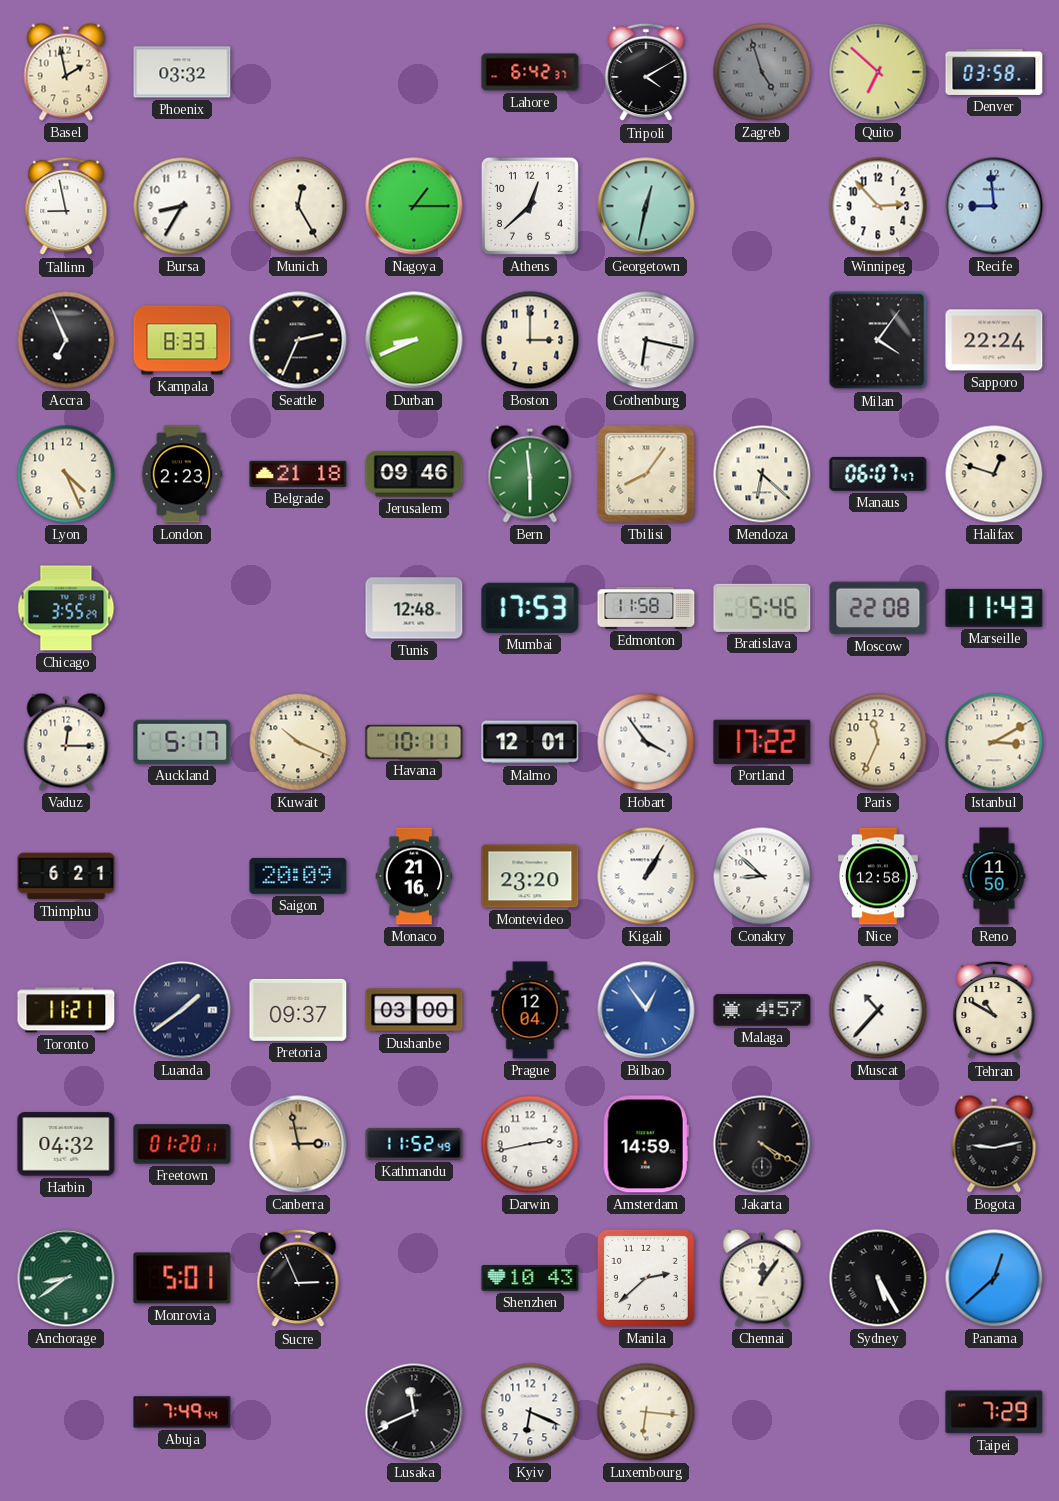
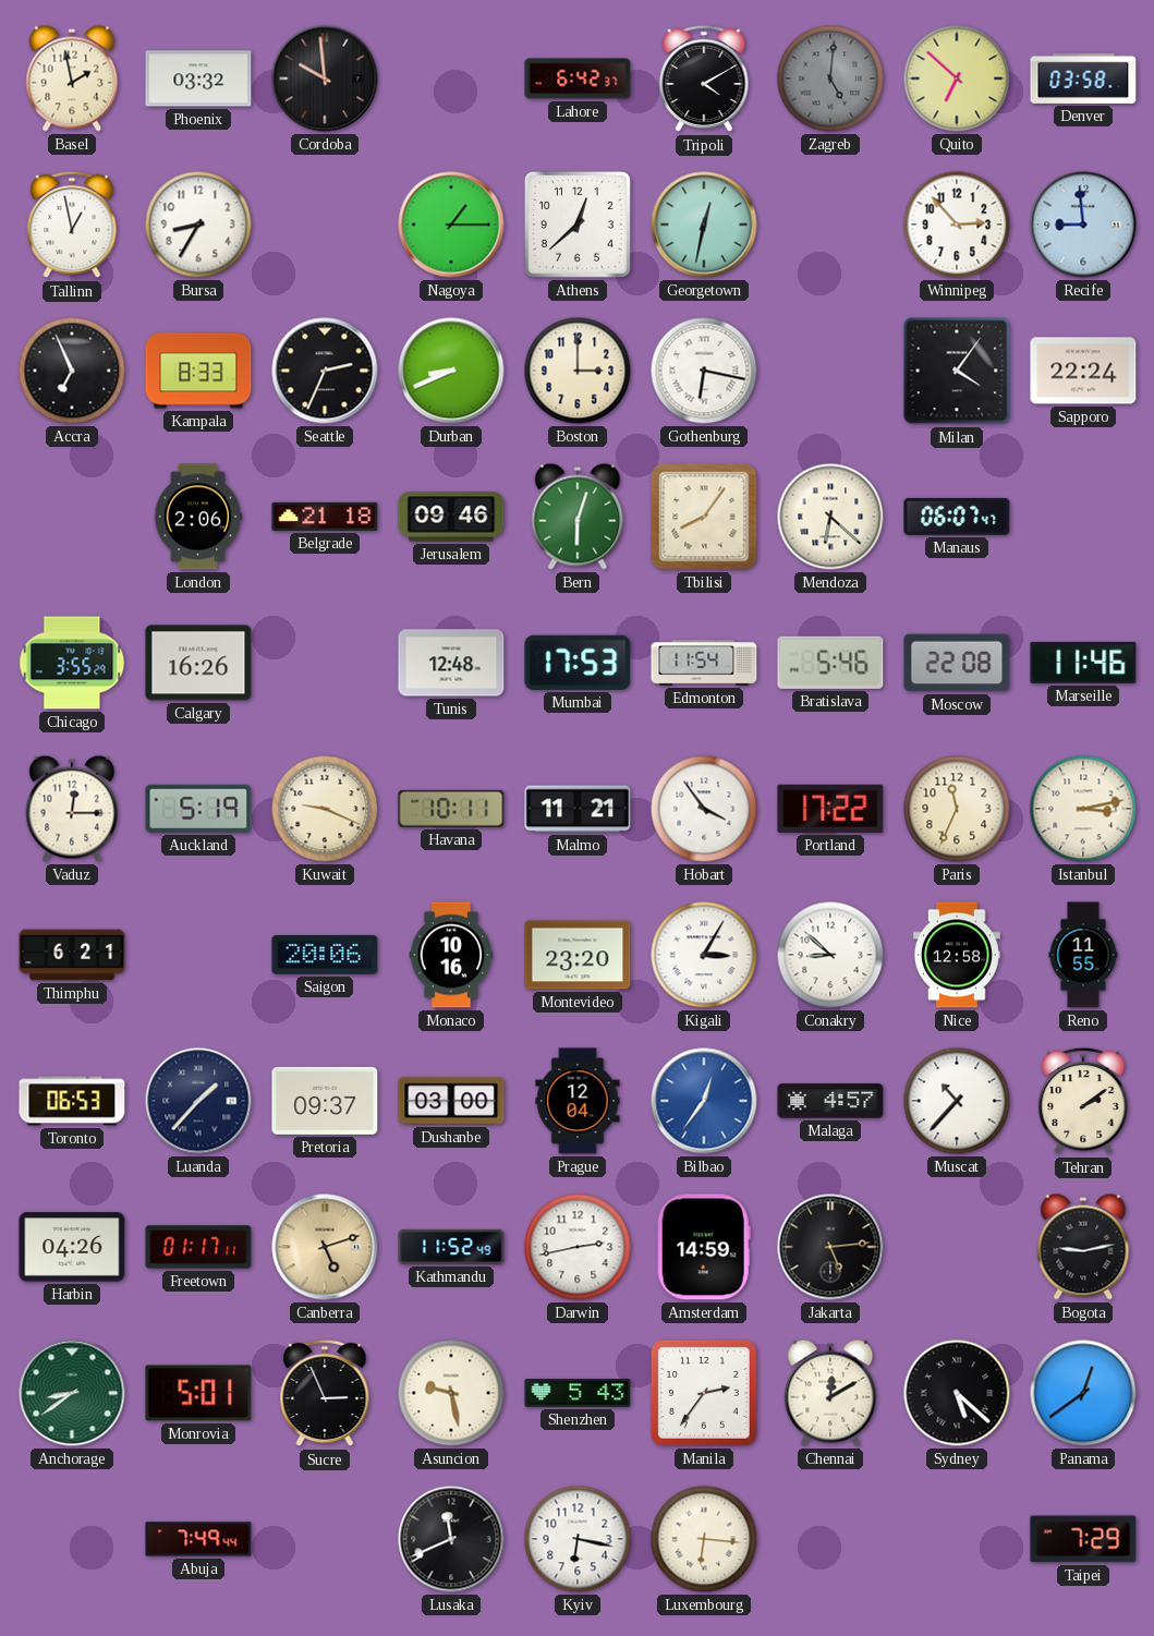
Cordoba: none -> 9:59
Zagreb: 4:57 -> 5:01
Tallinn: 8:58 -> 12:58
Munich: 12:25 -> none
Lyon: 4:26 -> none
London: 2:23 -> 2:06
Bern: 5:59 -> 6:03
Halifax: 12:48 -> none
Calgary: none -> 16:26
Edmonton: 11:58 -> 11:54
Marseille: 11:43 -> 11:46
Auckland: 5:17 -> 5:19
Kuwait: 10:19 -> 9:19
Malmo: 12:01 -> 11:21
Istanbul: 3:10 -> 3:13
Saigon: 20:09 -> 20:06
Monaco: 21:16 -> 10:16
Kigali: 1:05 -> 3:05
Reno: 11:50 -> 11:55
Toronto: 11:21 -> 06:53
Luanda: 1:39 -> 1:37
Bilbao: 12:54 -> 12:36
Tehran: 10:50 -> 2:09
Harbin: 04:32 -> 04:26
Freetown: 01:20 -> 01:17
Canberra: 2:58 -> 5:12
Jakarta: 4:20 -> 5:14
Asuncion: none -> 9:28
Shenzhen: 10:43 -> 5:43
Manila: 2:38 -> 2:36
Chennai: 12:06 -> 12:10
Sydney: 5:25 -> 5:22
Panama: 12:38 -> 12:39
Kyiv: 6:19 -> 6:17
